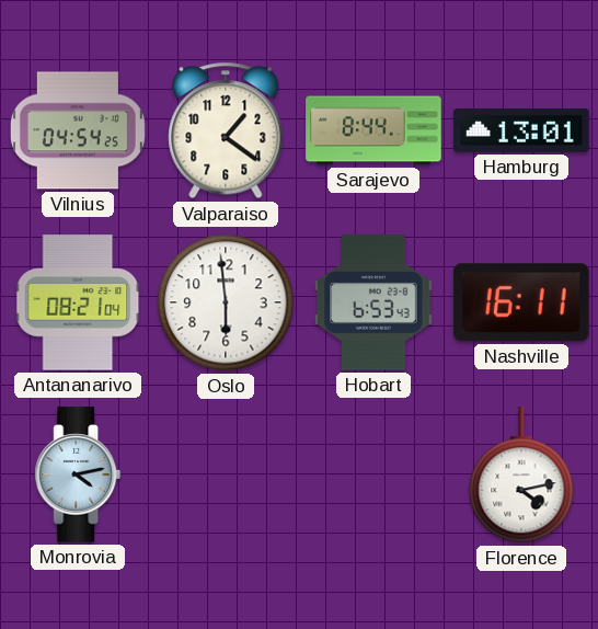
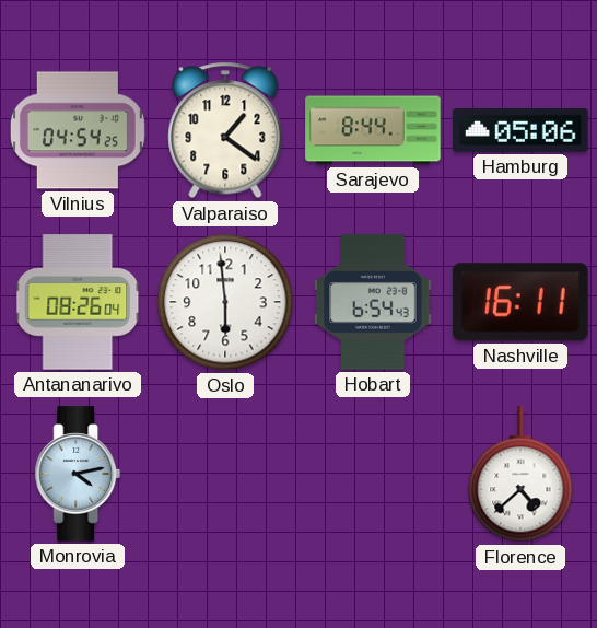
Hamburg: 13:01 -> 05:06
Antananarivo: 08:21 -> 08:26
Hobart: 6:53 -> 6:54
Florence: 4:13 -> 4:38
